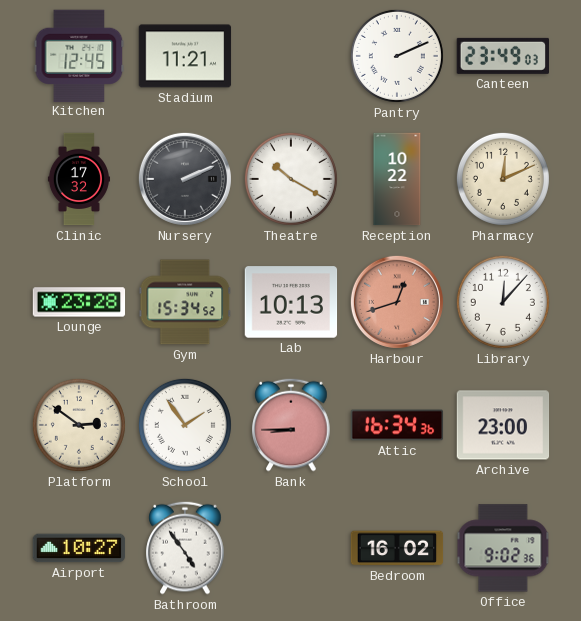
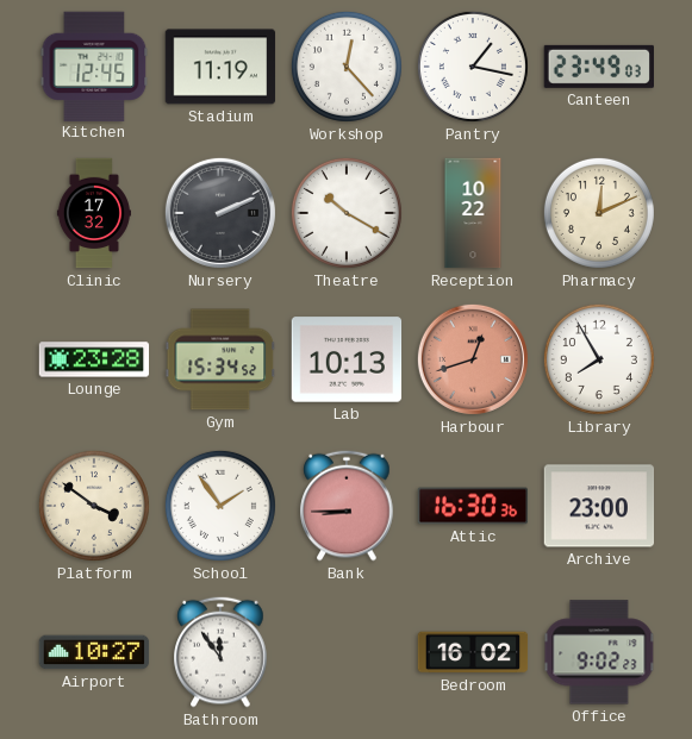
Stadium: 11:21 -> 11:19
Workshop: none -> 12:23
Pantry: 2:11 -> 1:17
Library: 12:07 -> 7:55
Platform: 2:51 -> 3:51
Attic: 16:34 -> 16:30
Bathroom: 4:54 -> 11:54
Office: 9:02:36 -> 9:02:23
